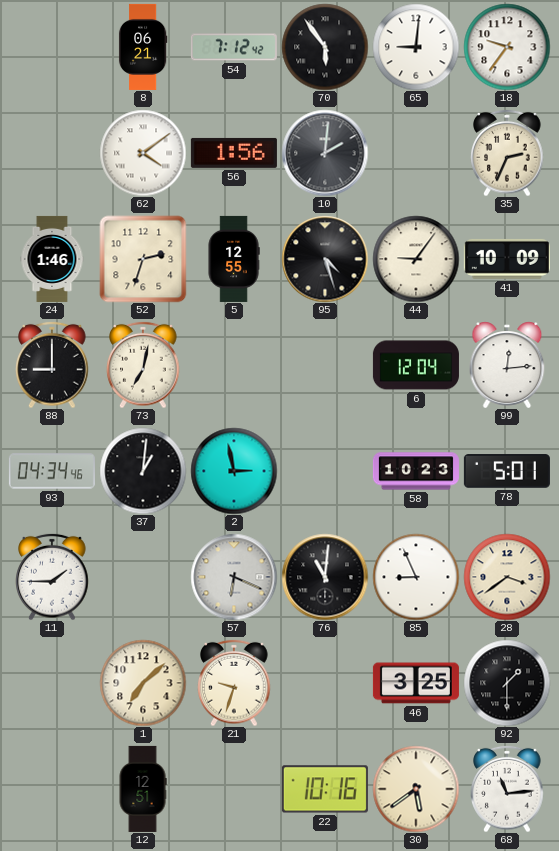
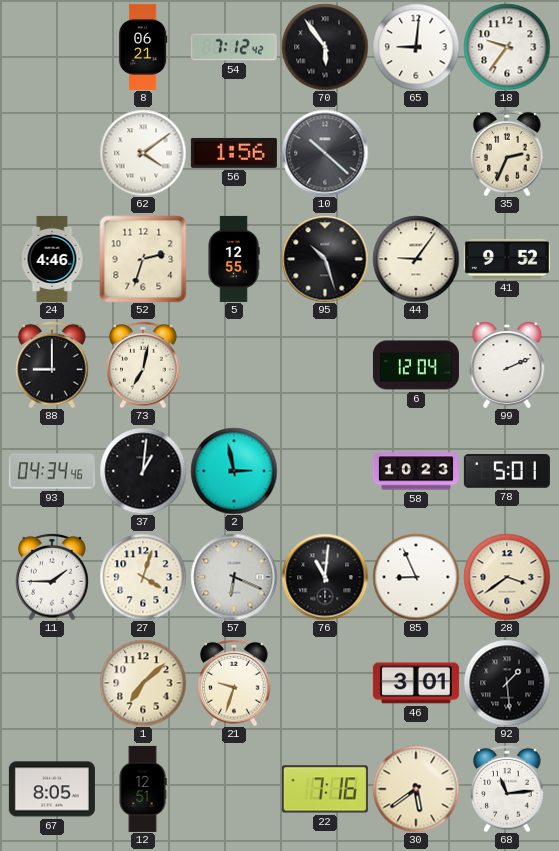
10: 2:01 -> 10:22
24: 1:46 -> 4:46
95: 4:27 -> 10:27
41: 10:09 -> 9:52
99: 12:14 -> 2:11
27: none -> 4:03
46: 3:25 -> 3:01
92: 1:30 -> 1:29
67: none -> 8:05
22: 10:16 -> 7:16
